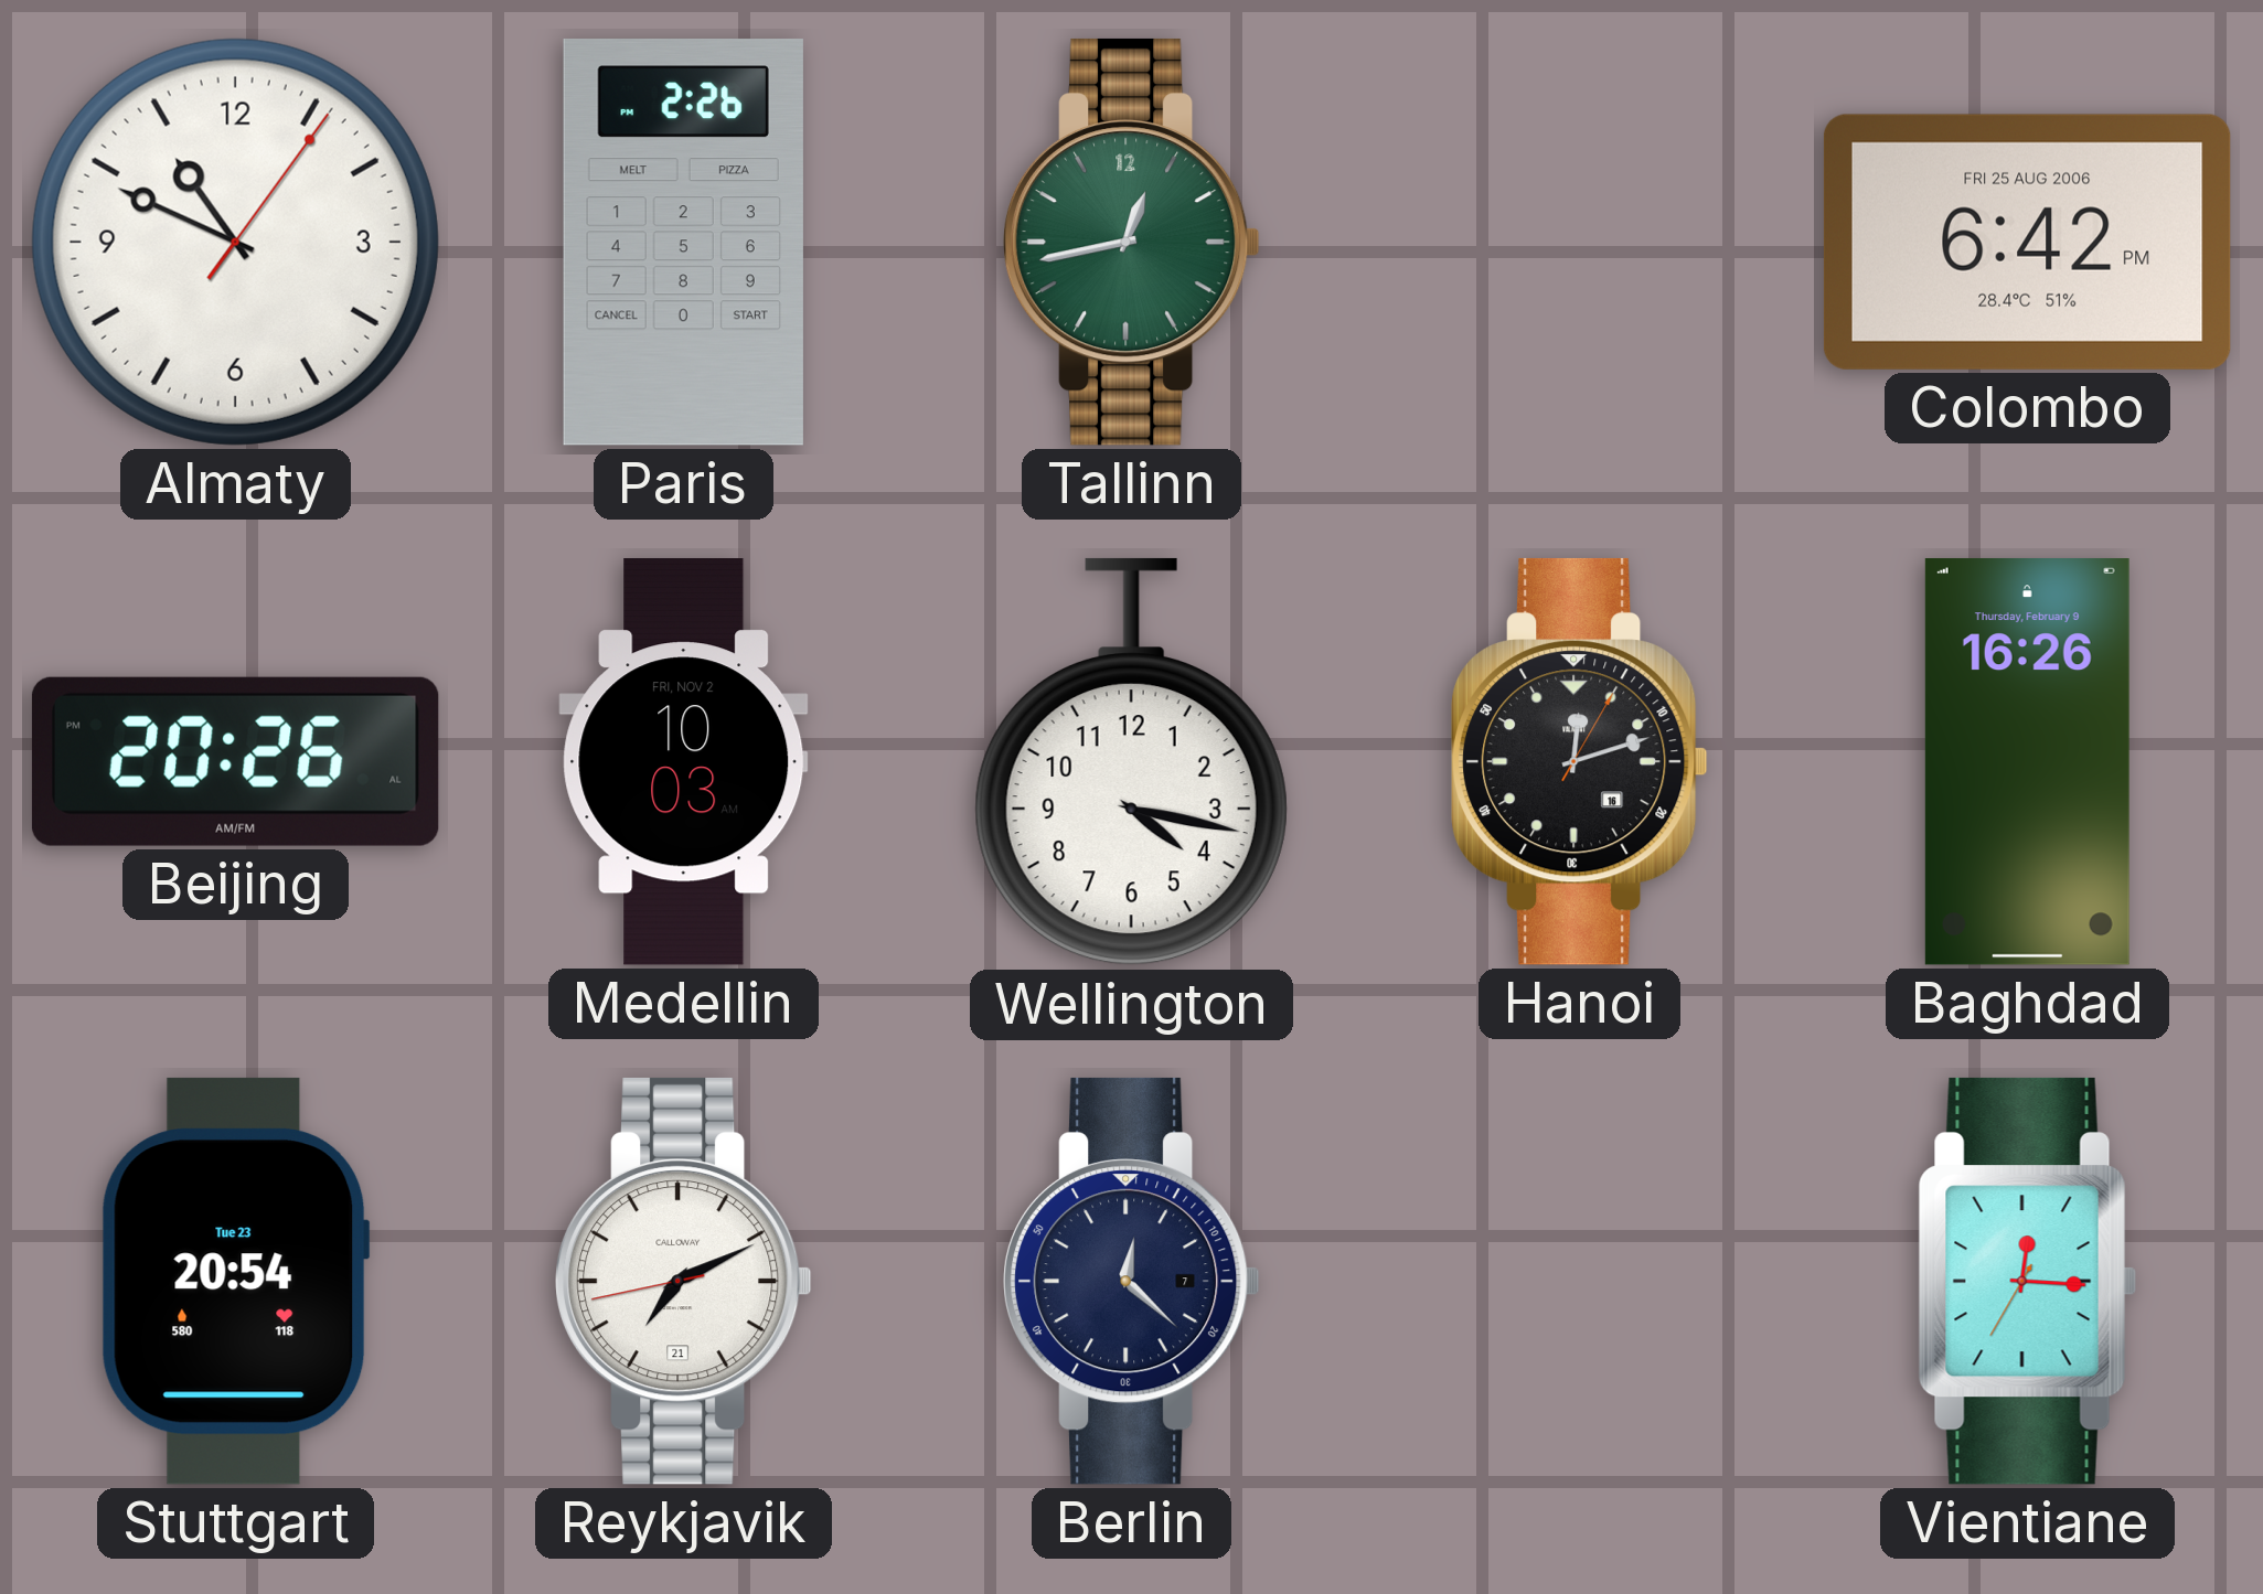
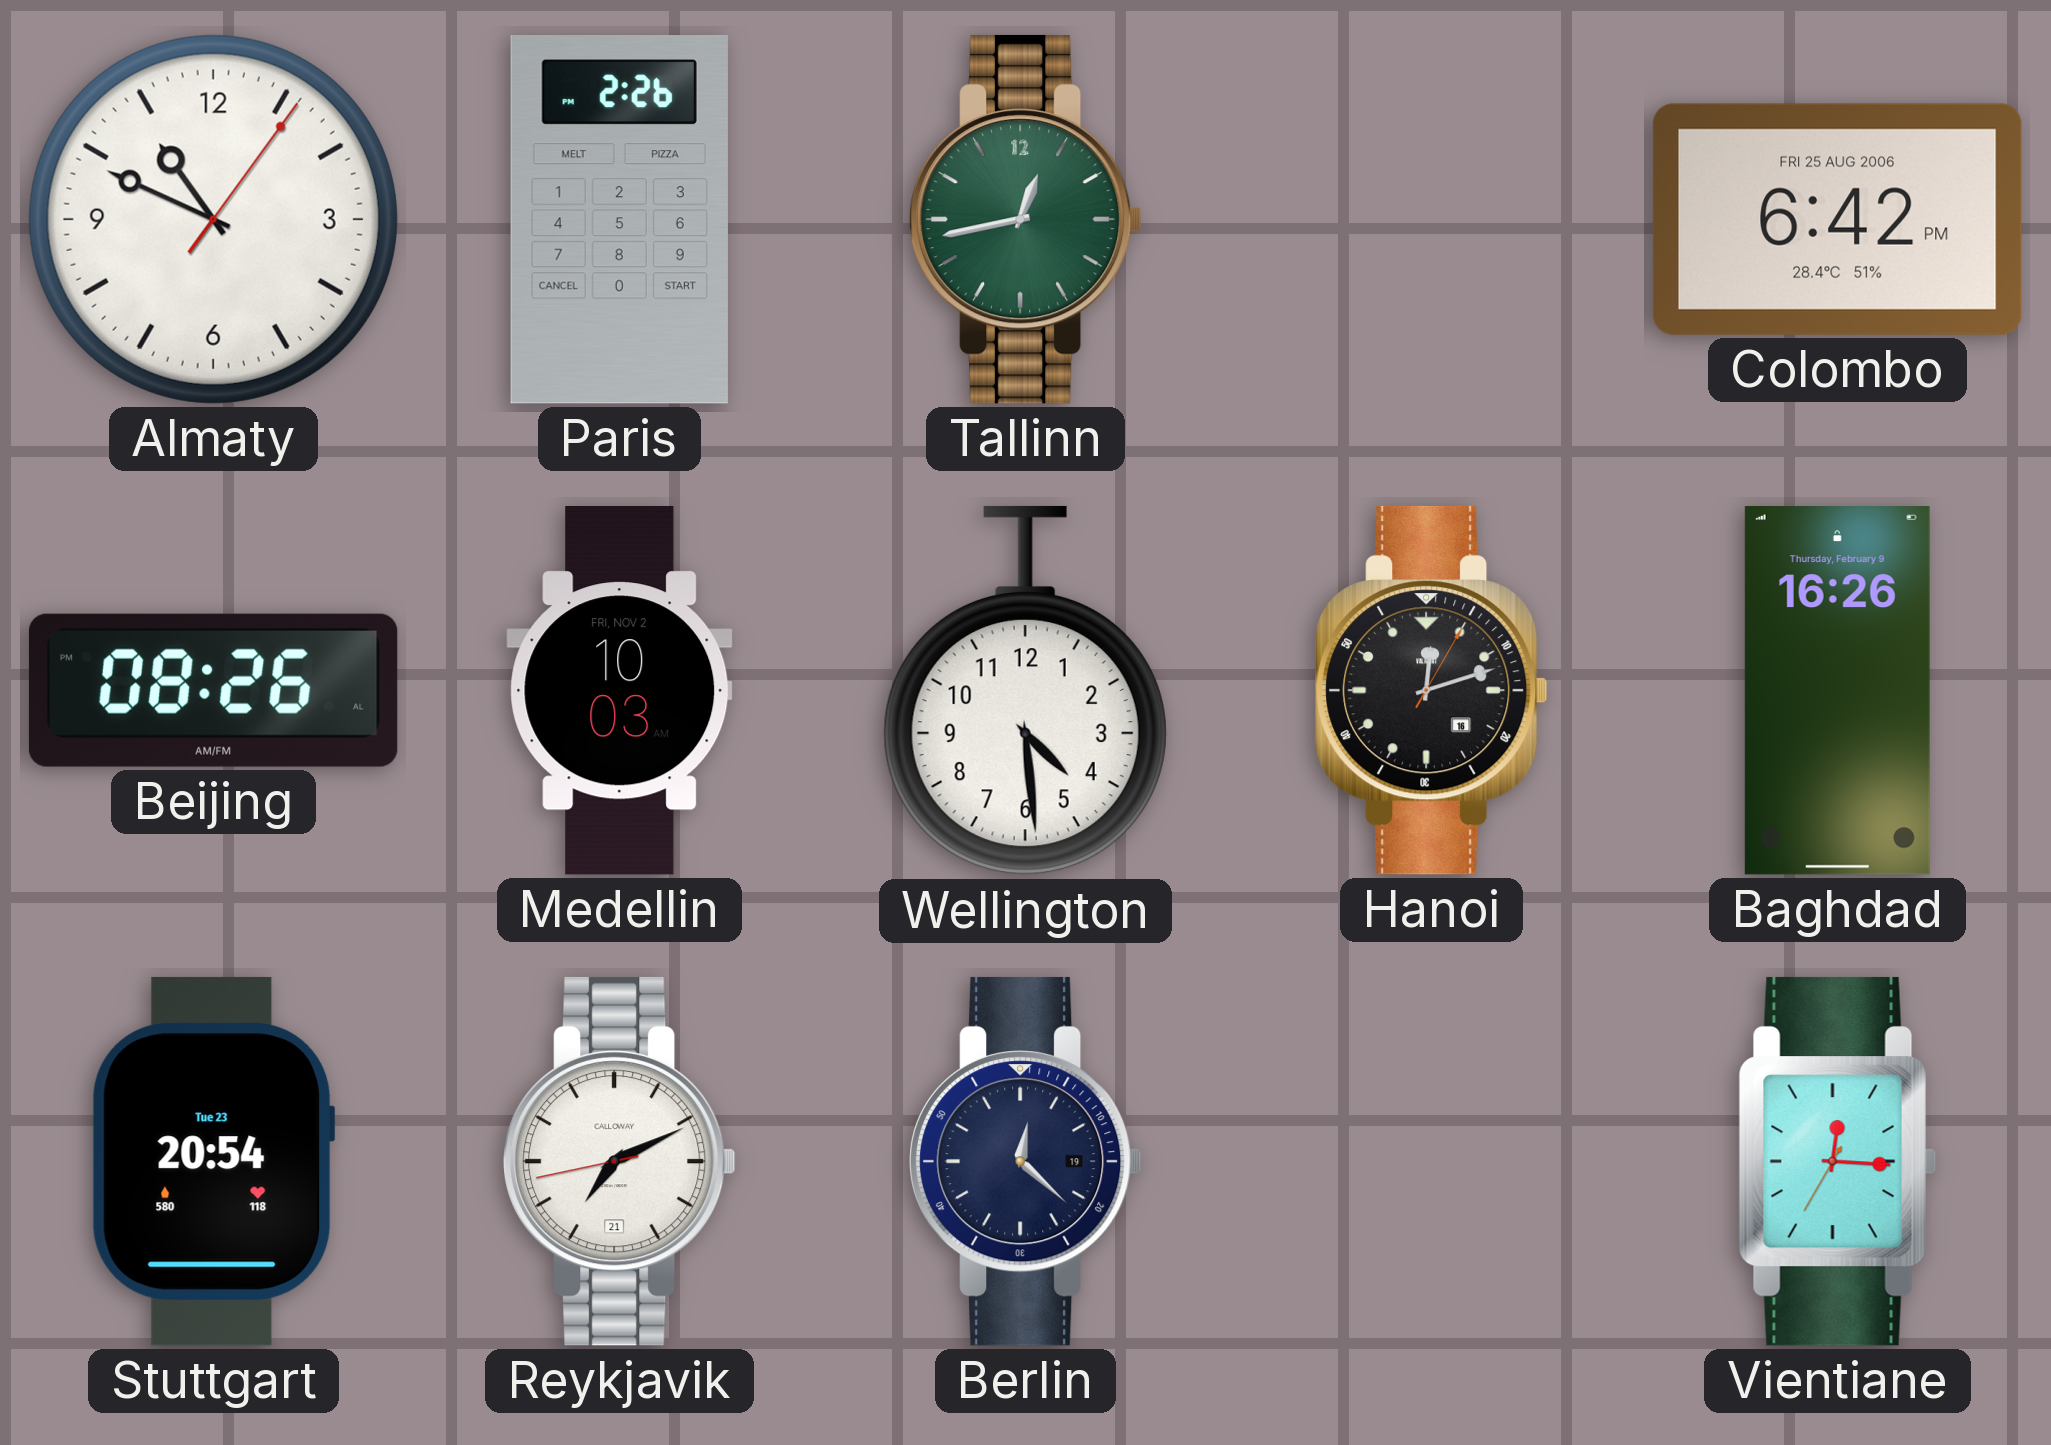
Beijing: 20:26 -> 08:26
Wellington: 4:17 -> 4:29
Berlin date: 7 -> 19
